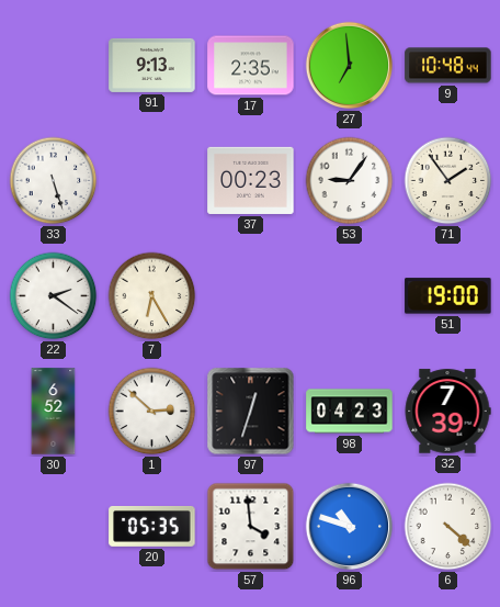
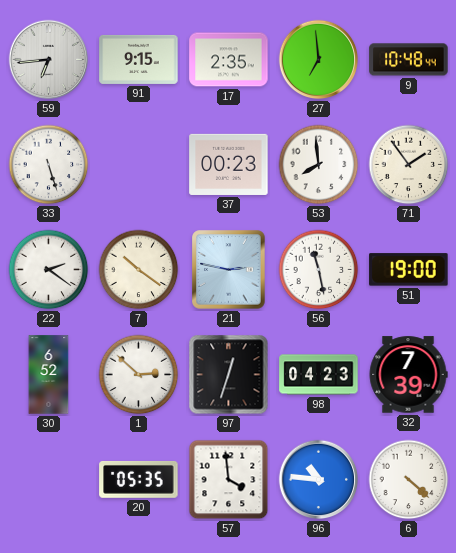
59: none -> 6:44
91: 9:13 -> 9:15
53: 9:06 -> 7:59
7: 6:25 -> 10:21
21: none -> 2:47
56: none -> 11:28
96: 10:48 -> 10:46
